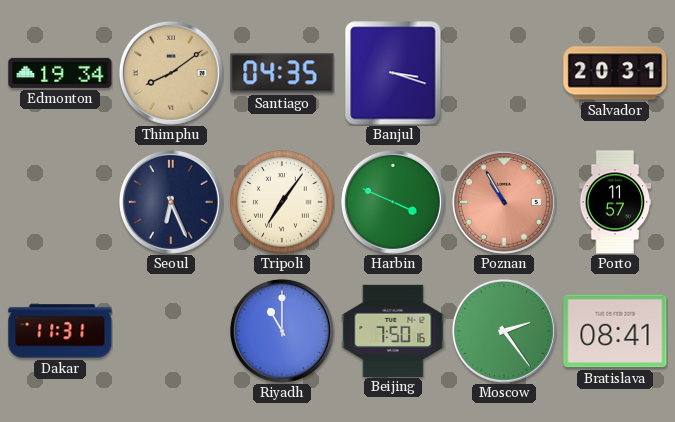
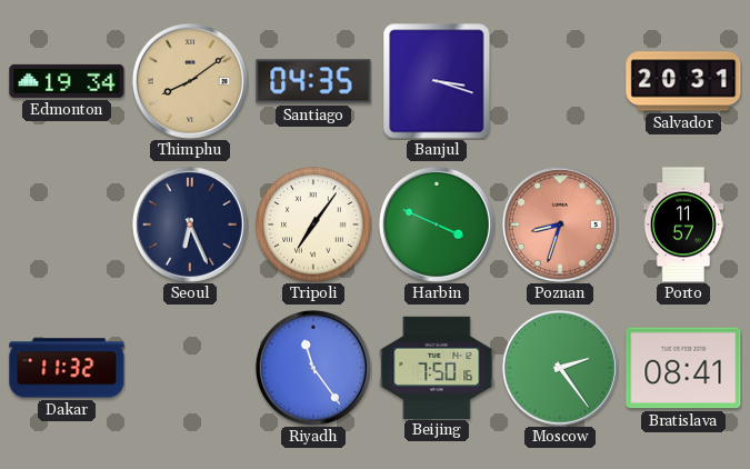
Poznan: 10:55 -> 8:33
Dakar: 11:31 -> 11:32
Riyadh: 11:00 -> 11:24
